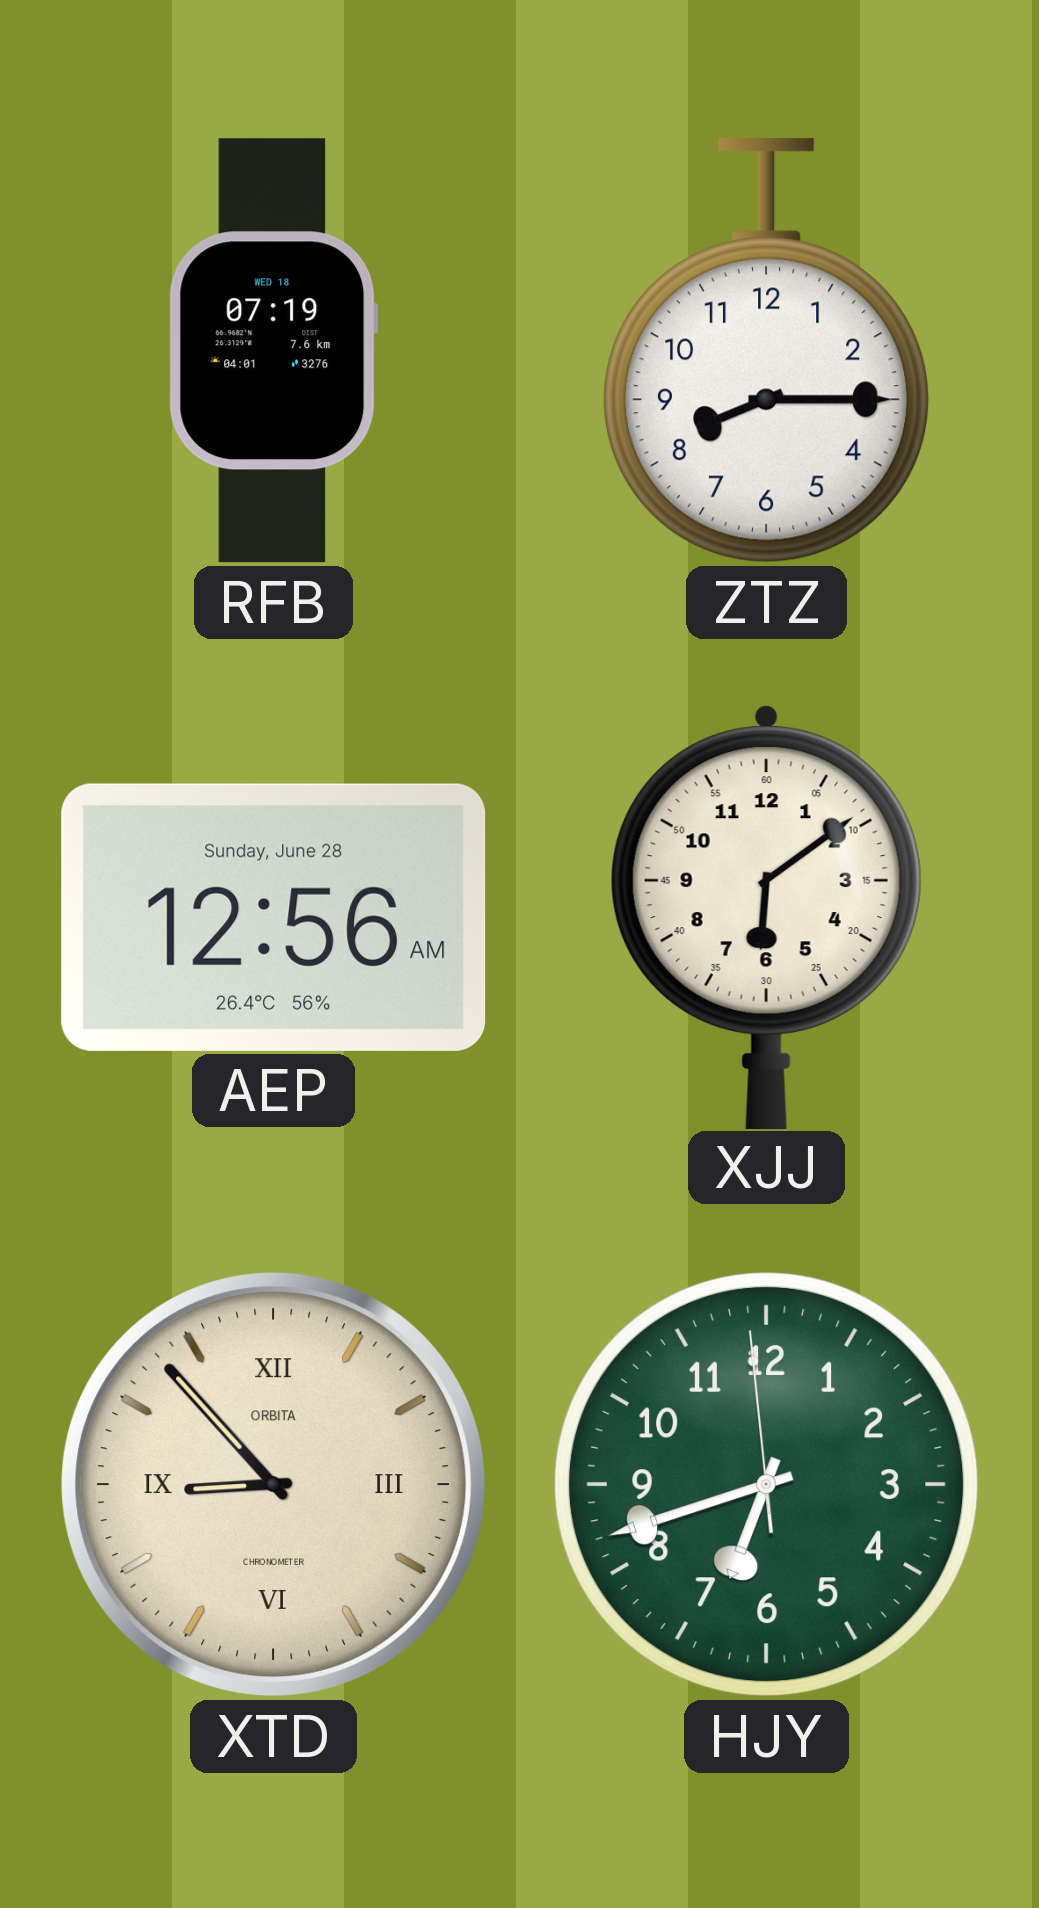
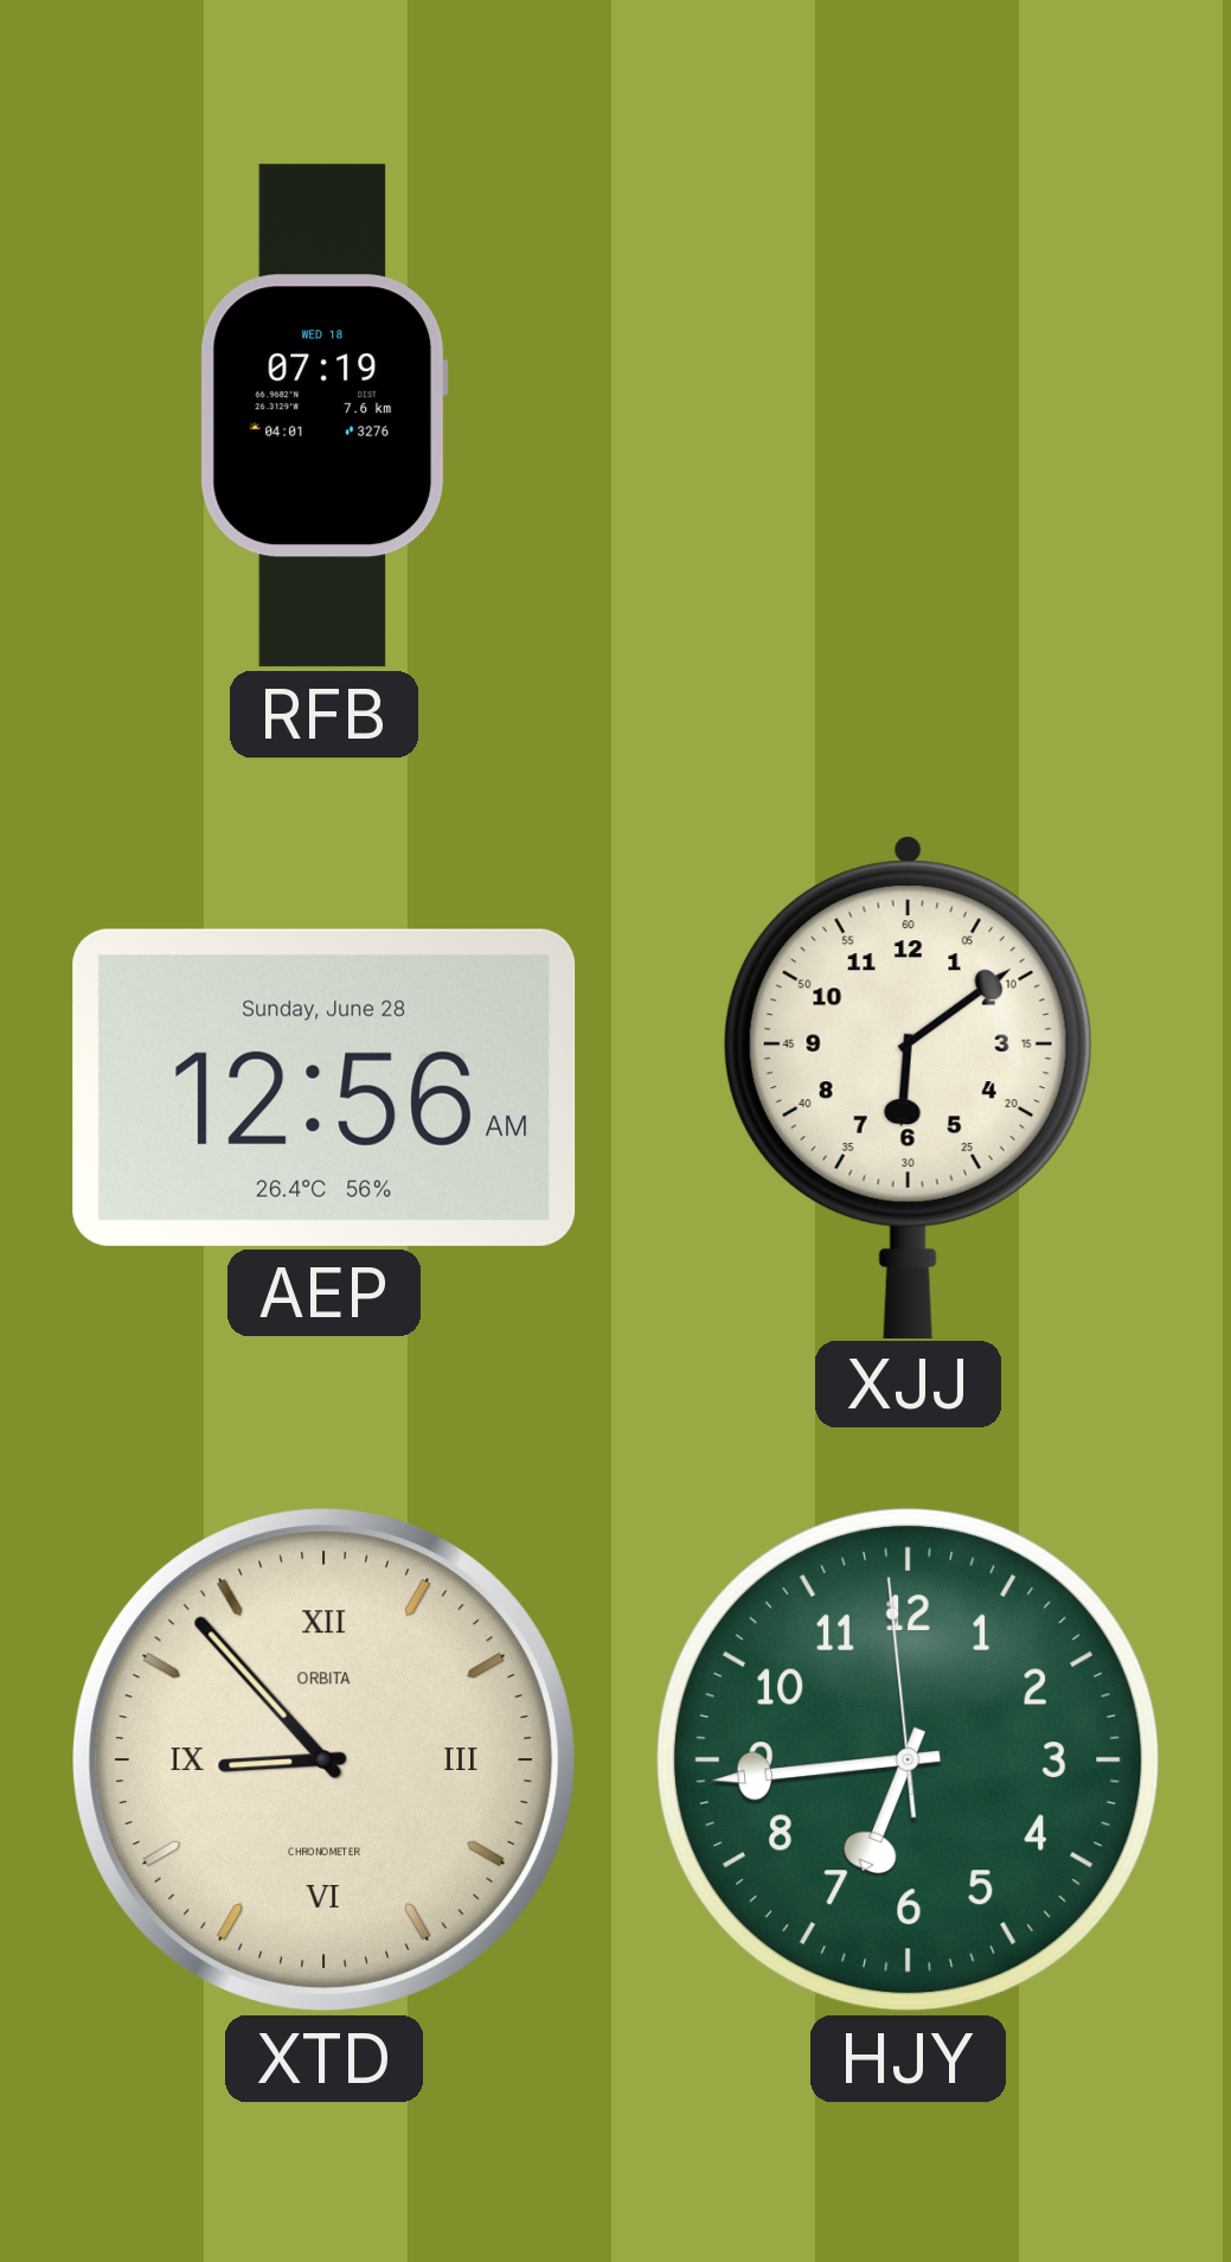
ZTZ: 8:15 -> none
HJY: 6:41 -> 6:43
